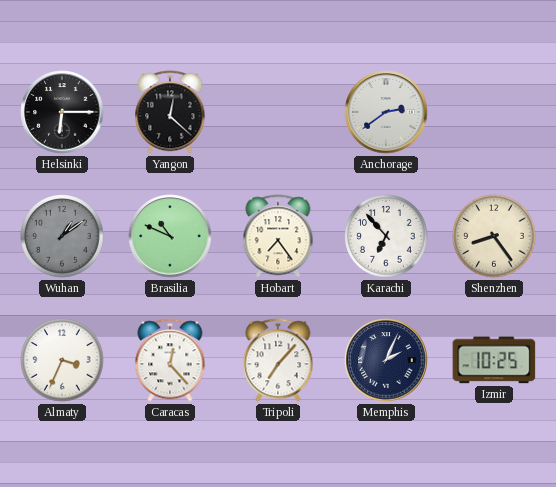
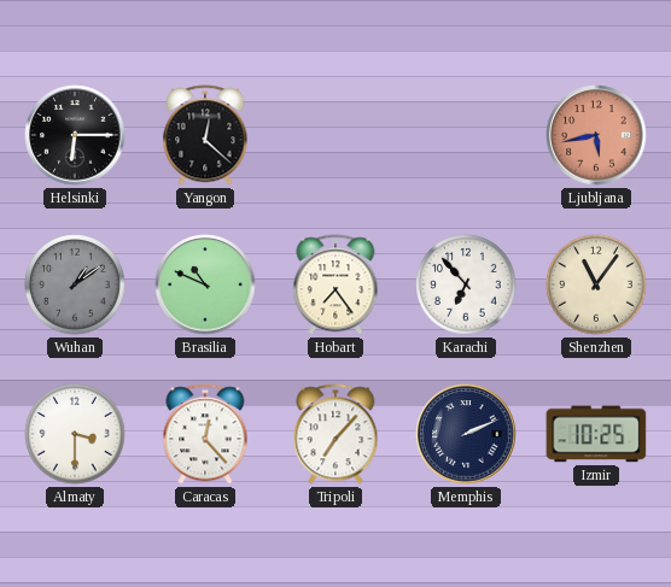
Anchorage: 2:39 -> none
Ljubljana: none -> 5:43
Shenzhen: 8:24 -> 11:06
Almaty: 3:34 -> 3:30
Memphis: 2:04 -> 2:11
